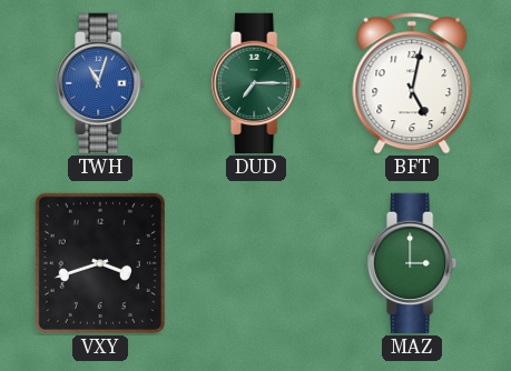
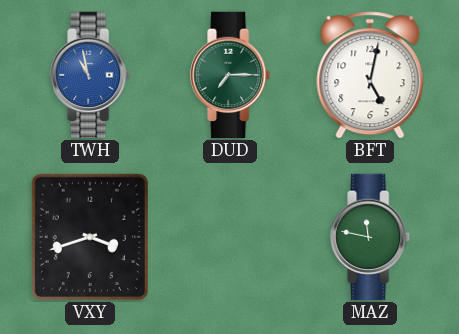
TWH: 11:03 -> 10:58
MAZ: 3:00 -> 11:47
